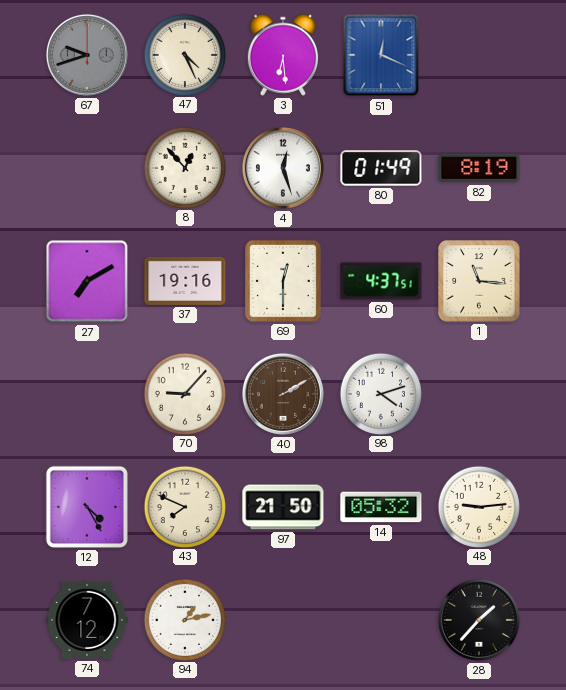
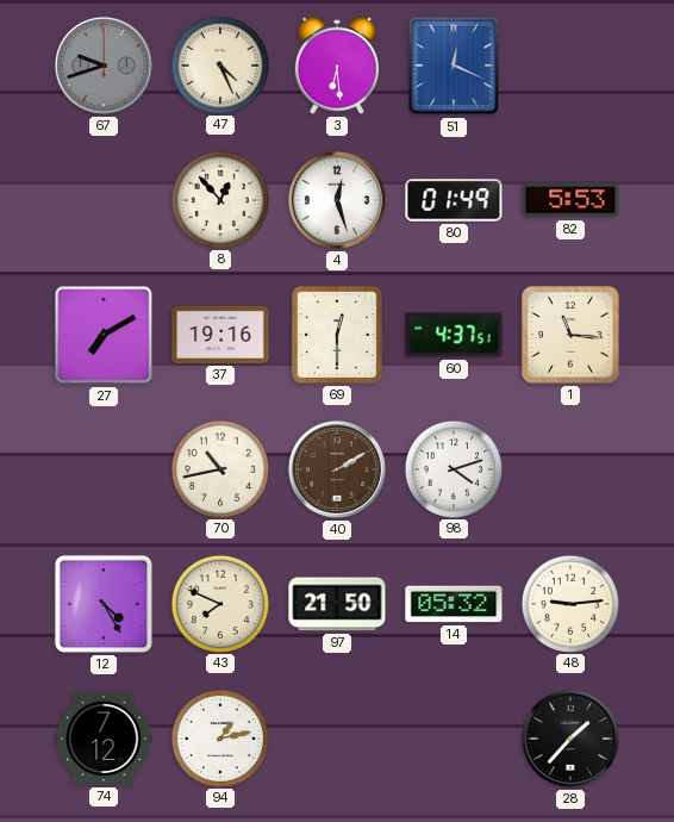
82: 8:19 -> 5:53
70: 9:07 -> 10:43
